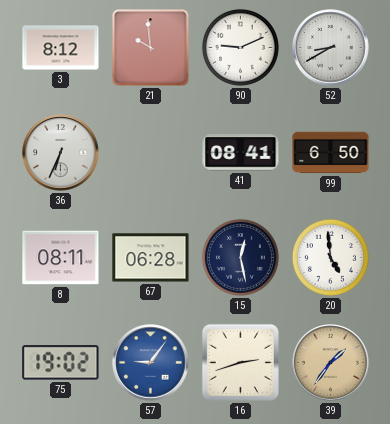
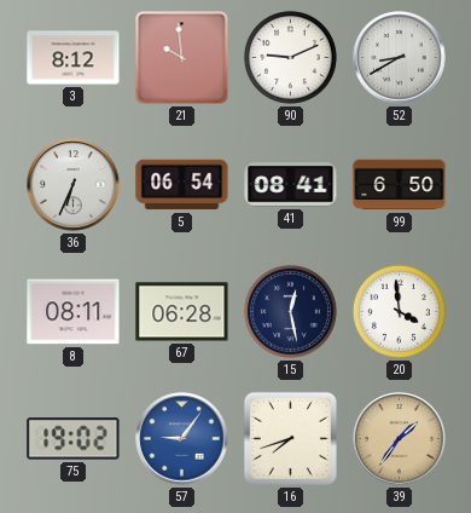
5: none -> 06:54
20: 4:59 -> 3:59
16: 2:42 -> 7:42
